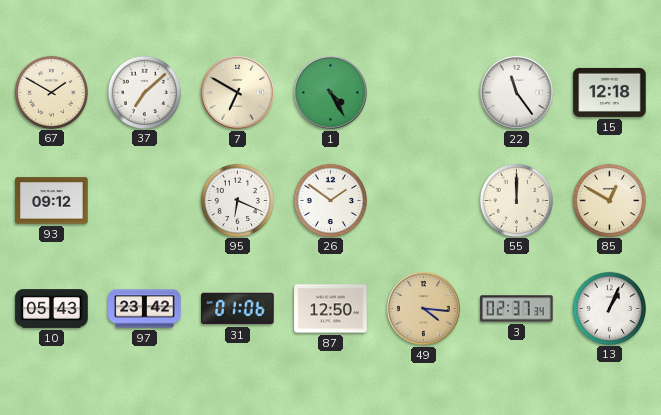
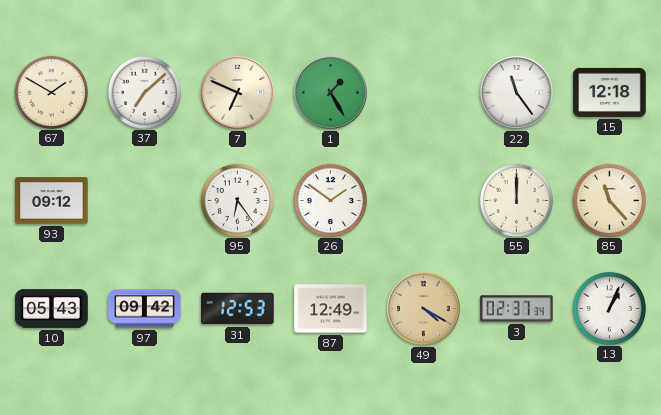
7: 6:50 -> 6:49
1: 4:25 -> 1:25
95: 6:19 -> 6:24
85: 12:50 -> 11:23
97: 23:42 -> 09:42
31: 01:06 -> 12:53
87: 12:50 -> 12:49
49: 4:16 -> 4:20
